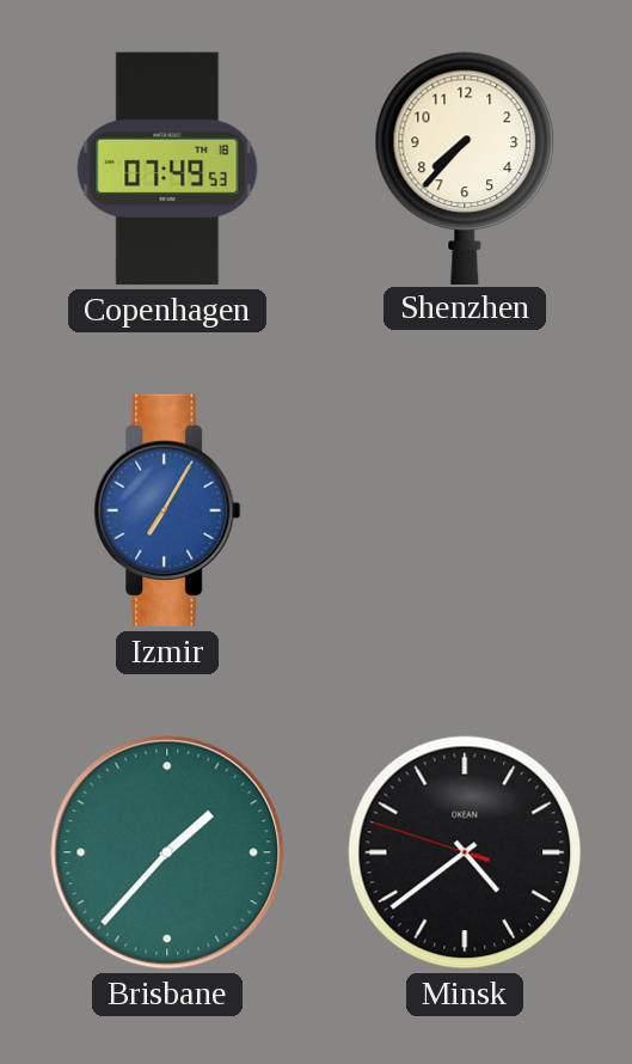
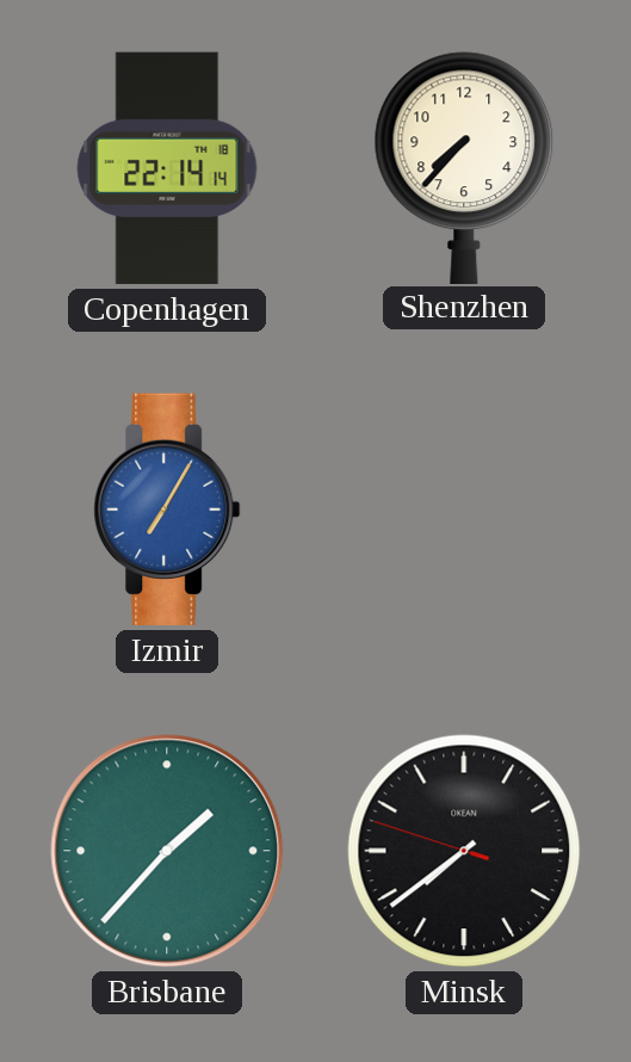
Copenhagen: 07:49 -> 22:14
Minsk: 4:38 -> 7:38
